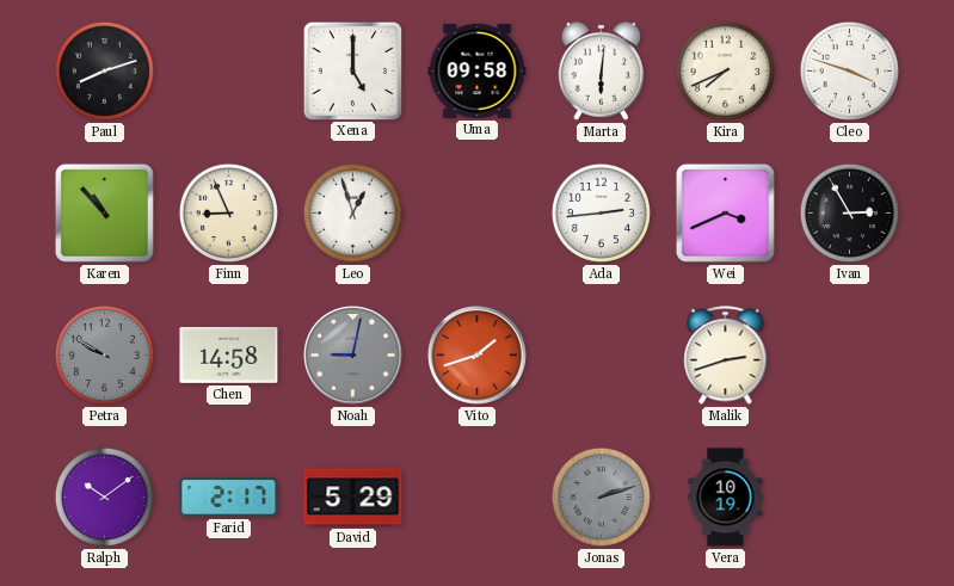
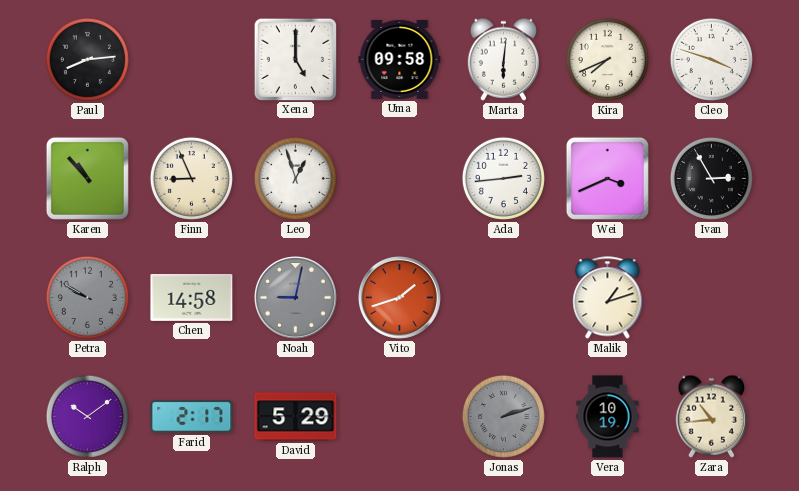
Paul: 8:12 -> 8:14
Malik: 2:42 -> 1:12
Zara: none -> 10:44
